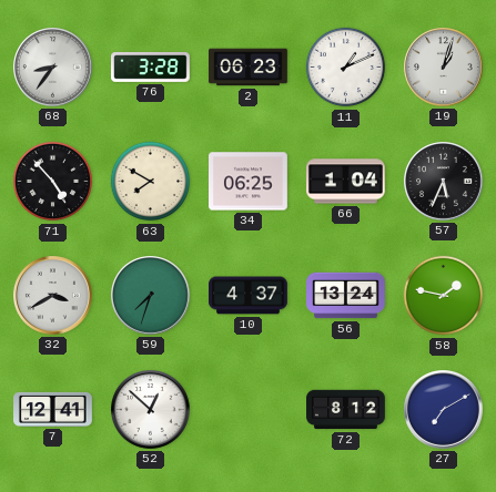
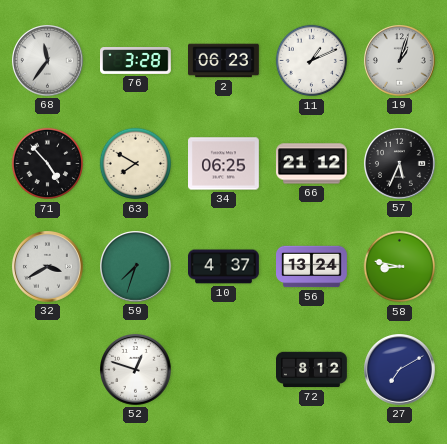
68: 8:36 -> 11:36
66: 1:04 -> 21:12
58: 1:47 -> 8:47
7: 12:41 -> none
52: 12:52 -> 12:48
